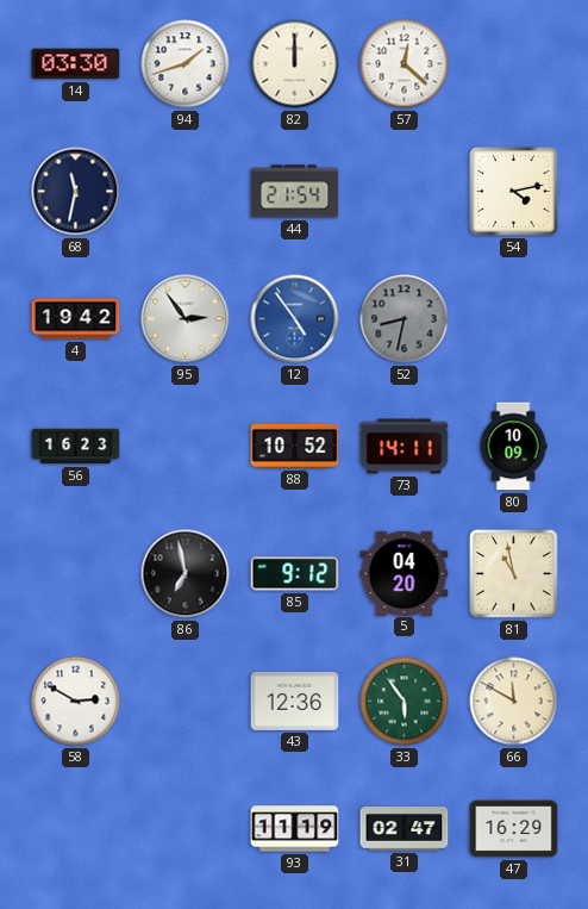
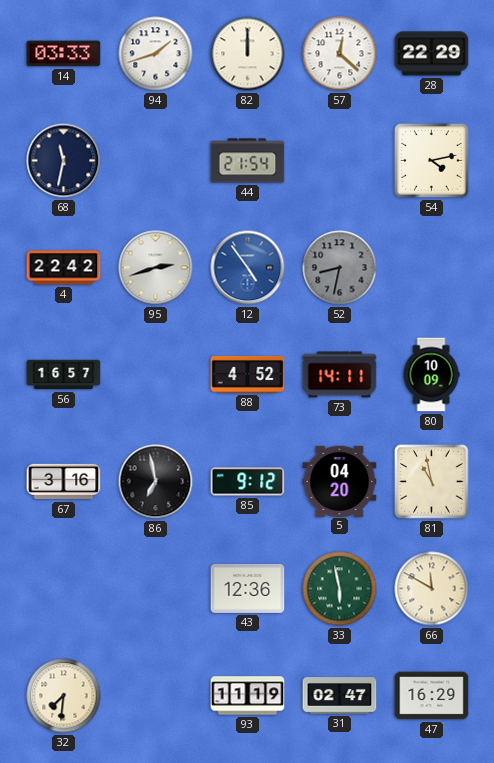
14: 03:30 -> 03:33
28: none -> 22:29
4: 19:42 -> 22:42
95: 2:54 -> 2:42
56: 16:23 -> 16:57
88: 10:52 -> 4:52
67: none -> 3:16
58: 2:50 -> none
33: 5:54 -> 5:58
32: none -> 7:31
